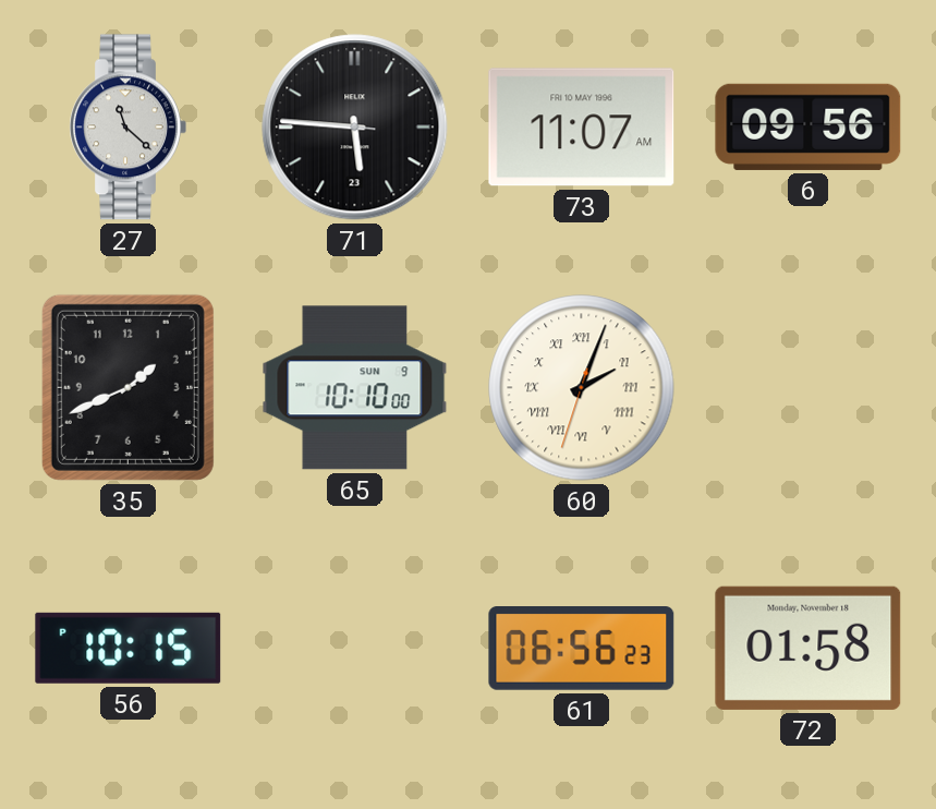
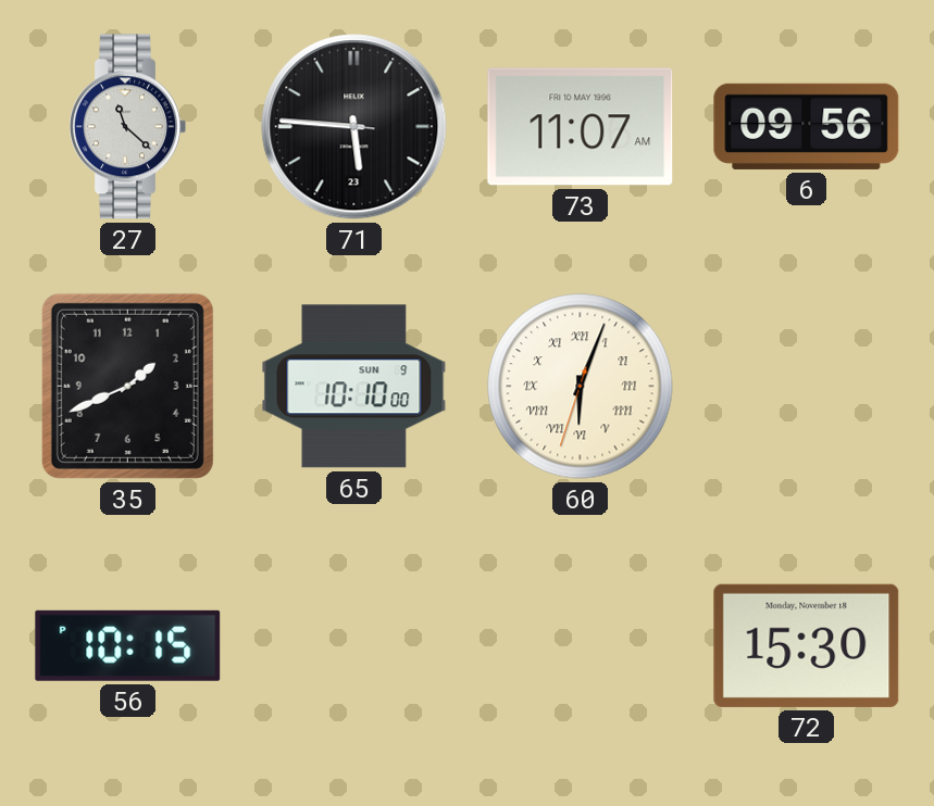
60: 2:03 -> 6:03
61: 06:56 -> none
72: 01:58 -> 15:30
